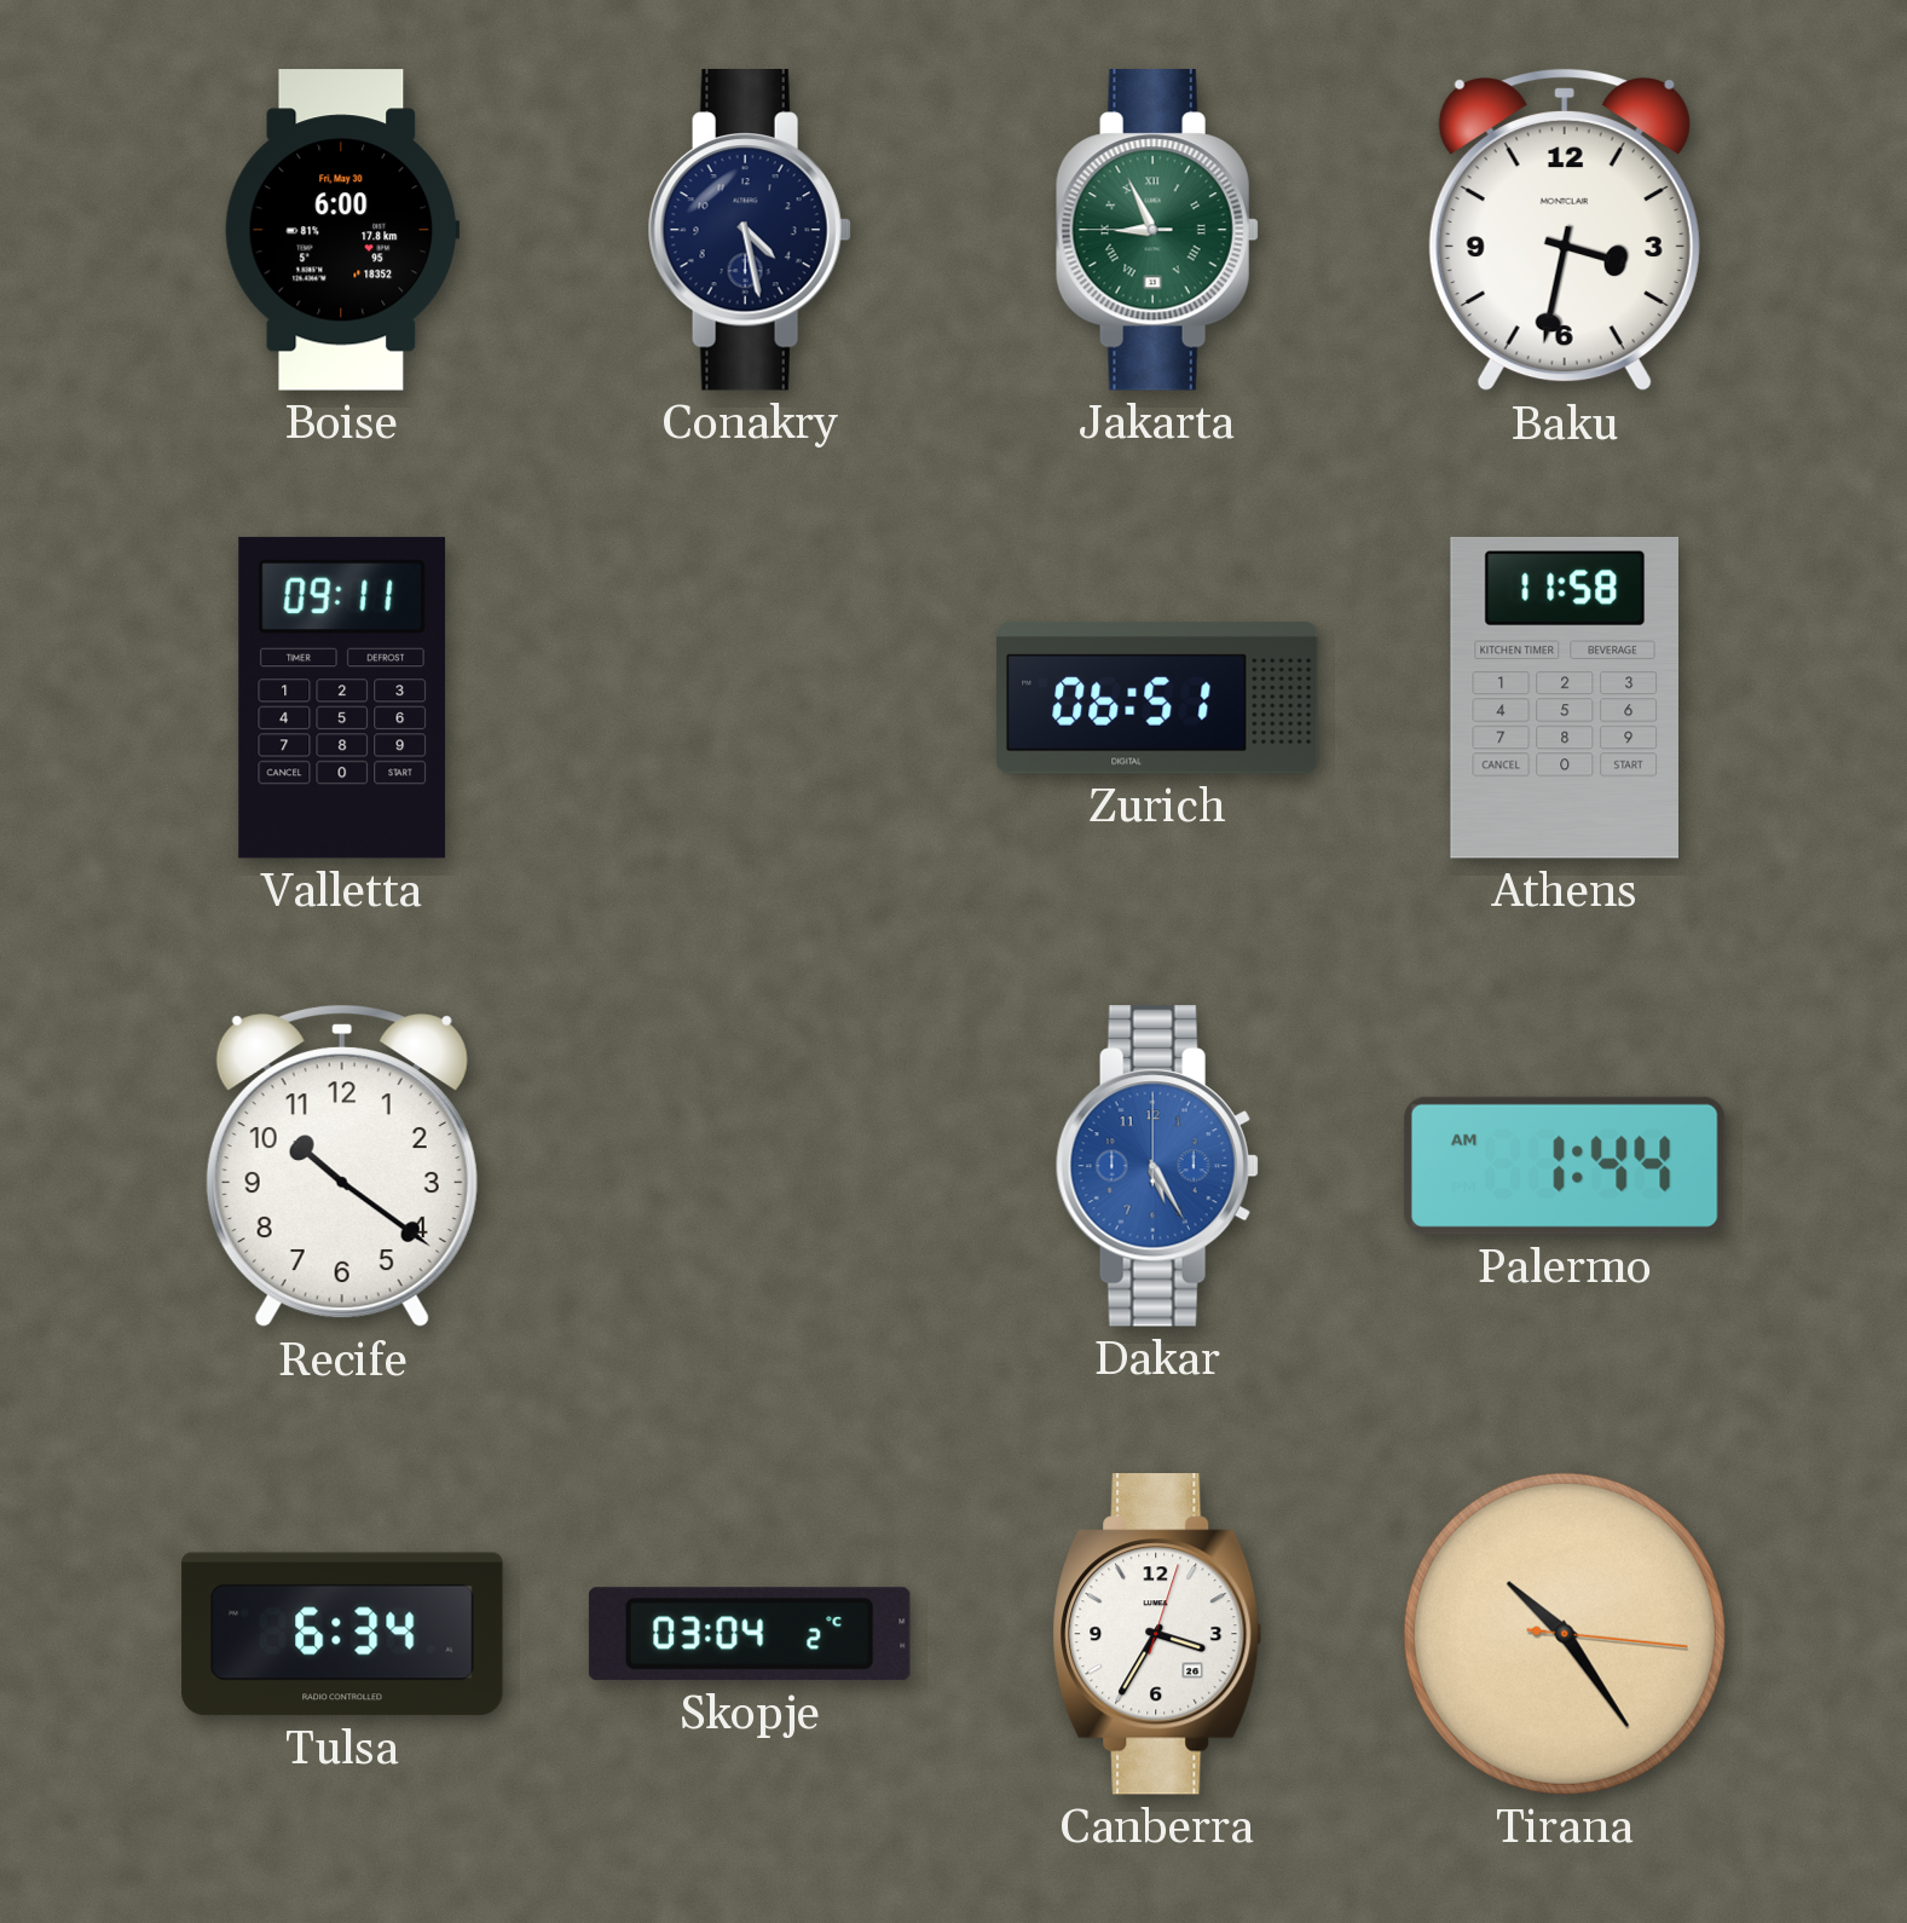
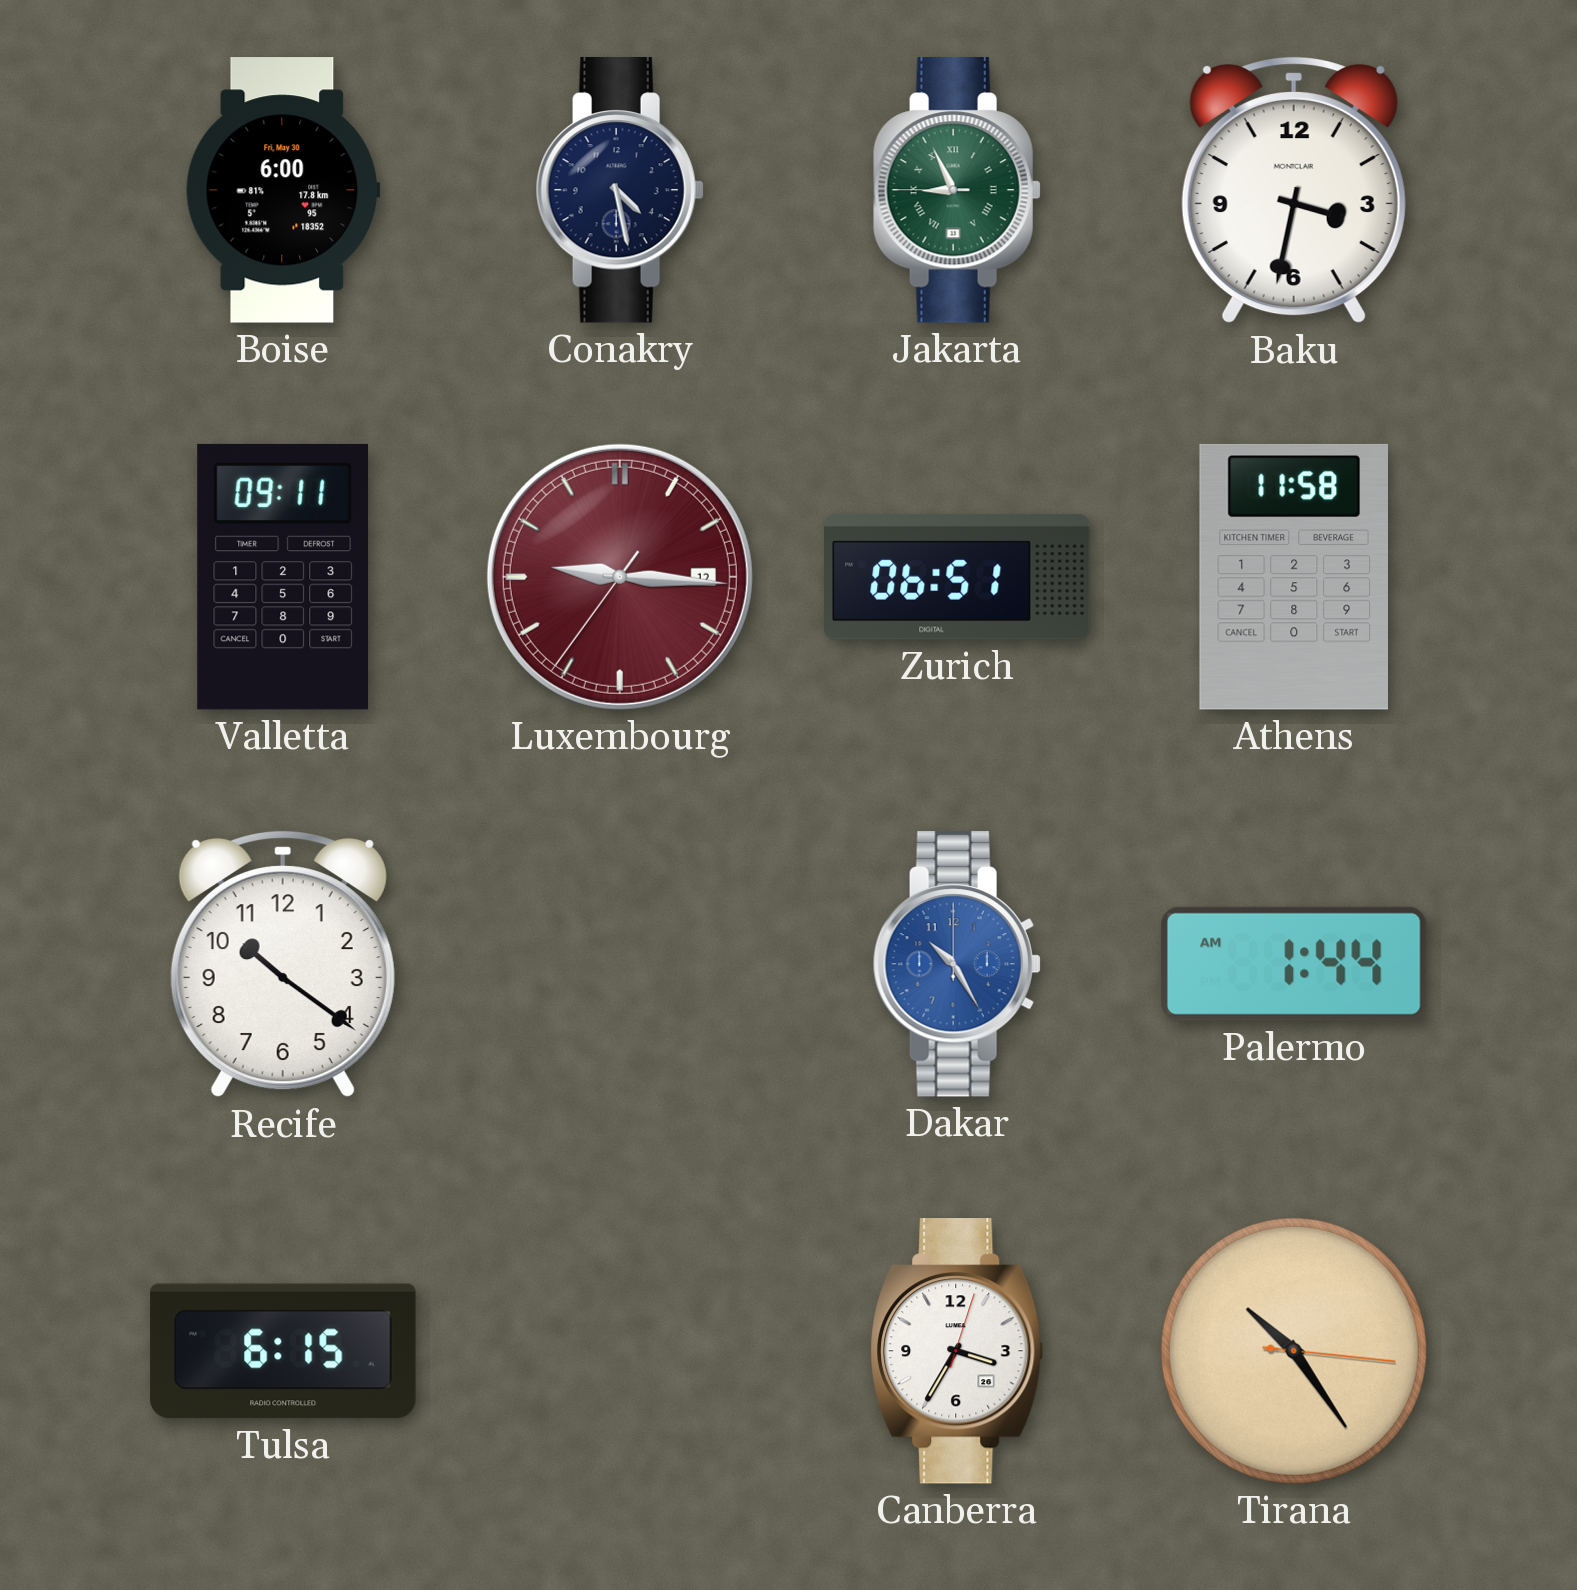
Luxembourg: none -> 9:15
Dakar: 5:25 -> 10:25
Tulsa: 6:34 -> 6:15
Skopje: 03:04 -> none
